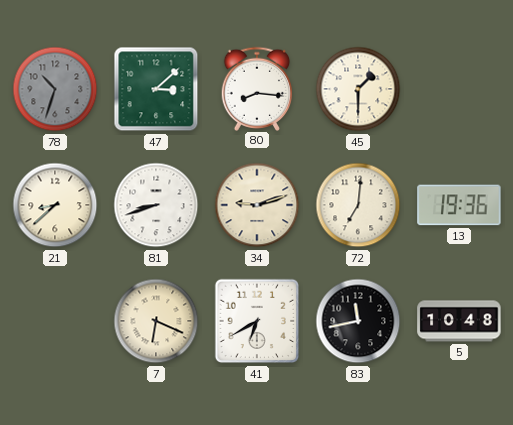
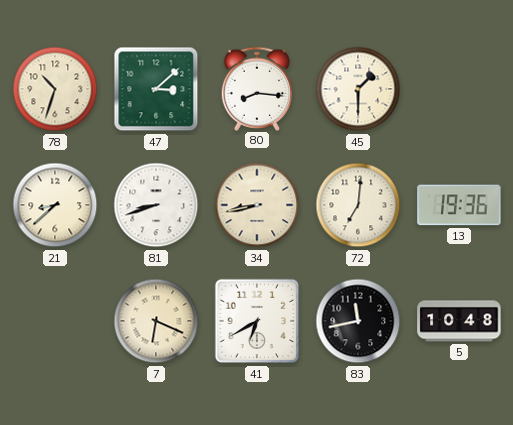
78 dial: grey -> cream
34: 9:12 -> 8:43
